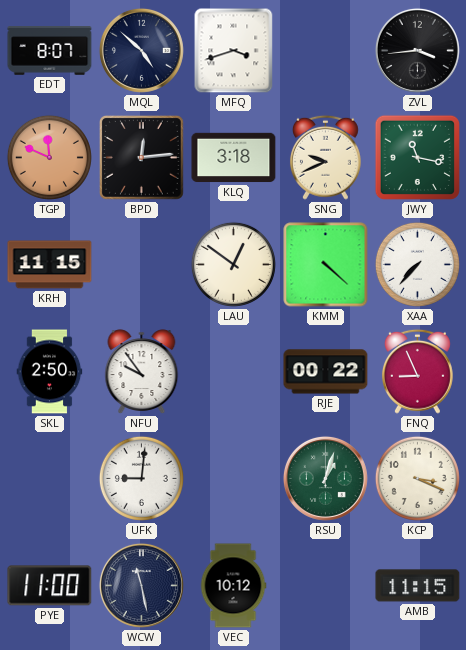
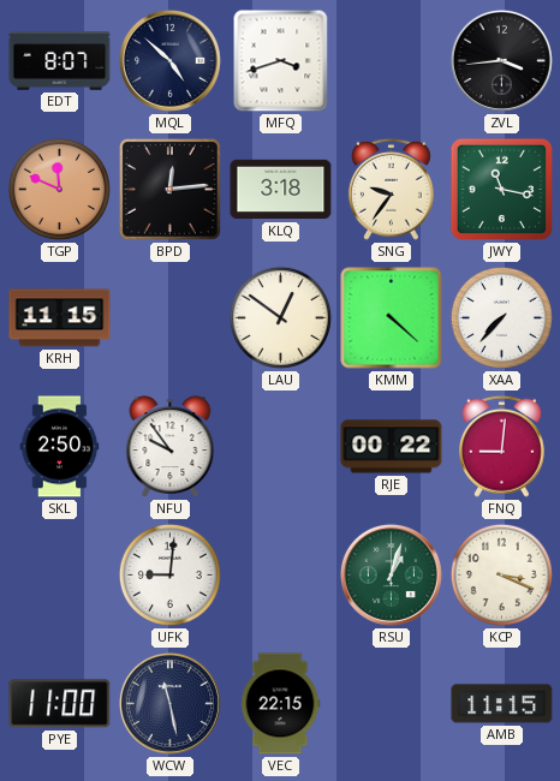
SNG: 9:41 -> 9:36
FNQ: 8:56 -> 9:01
VEC: 10:12 -> 22:15
